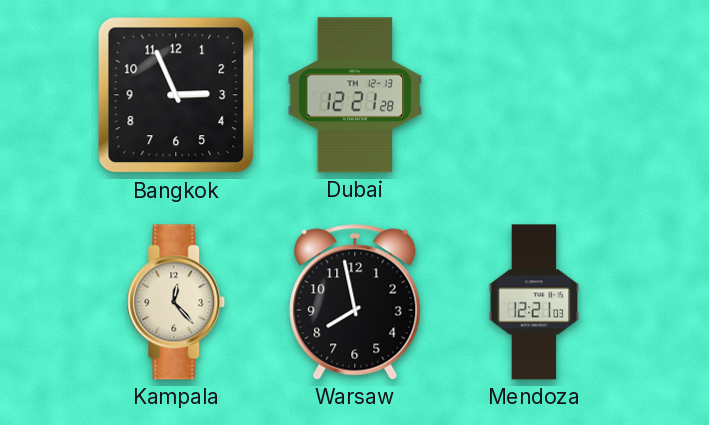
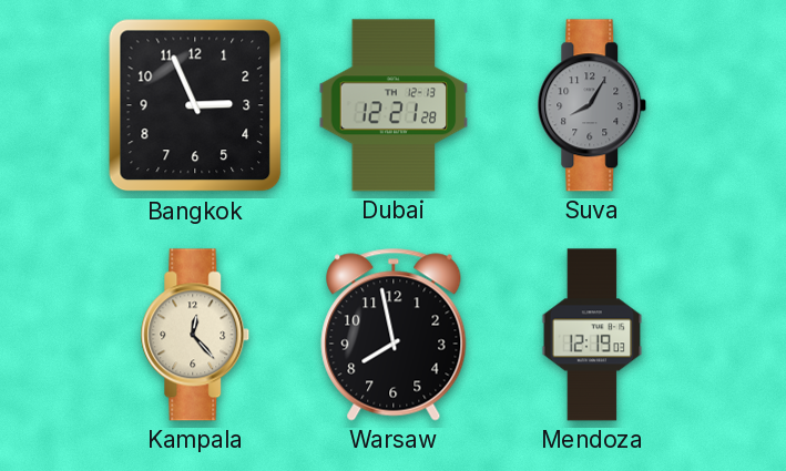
Suva: none -> 8:05
Mendoza: 12:21 -> 12:19
